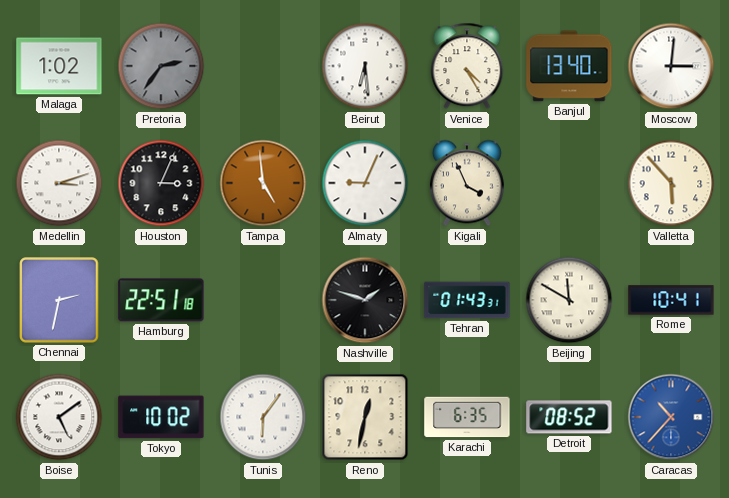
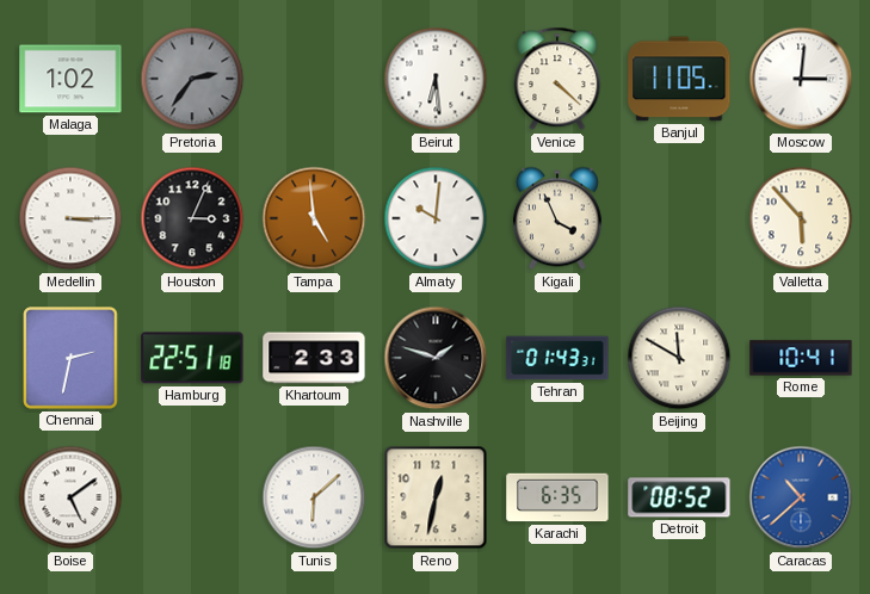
Venice: 4:25 -> 4:22
Banjul: 13:40 -> 11:05
Medellin: 3:12 -> 3:15
Almaty: 9:04 -> 10:01
Khartoum: none -> 2:33
Tokyo: 10:02 -> none
Tunis: 6:06 -> 6:08
Caracas: 10:37 -> 10:38
